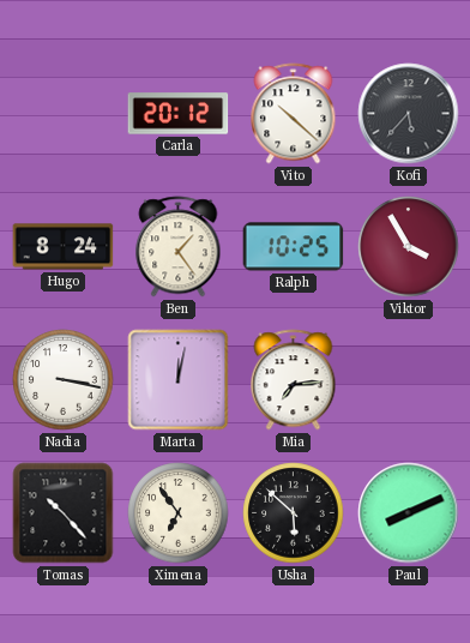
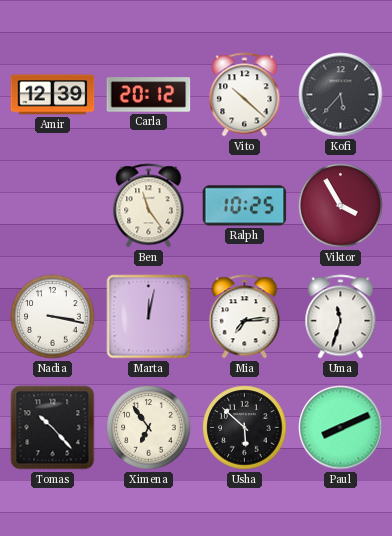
Amir: none -> 12:39
Hugo: 8:24 -> none
Ben: 1:24 -> 11:24
Uma: none -> 11:33
